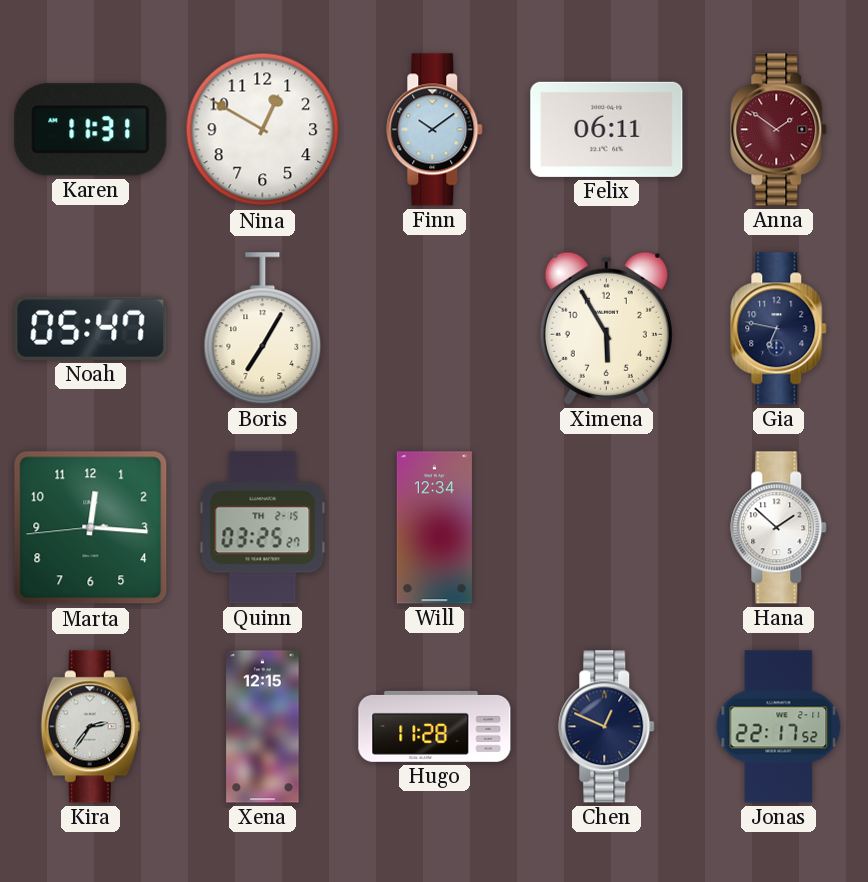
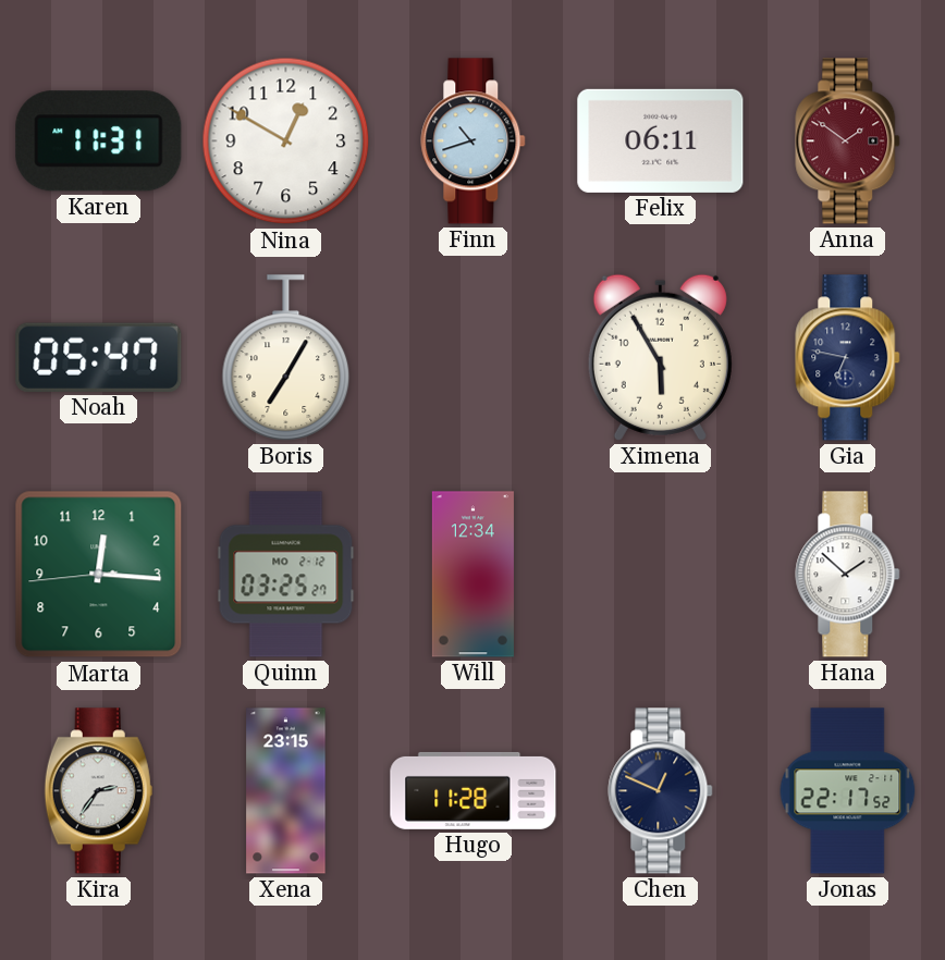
Finn: 10:09 -> 10:42
Quinn date: TH 2-15 -> MO 2-12
Xena: 12:15 -> 23:15
